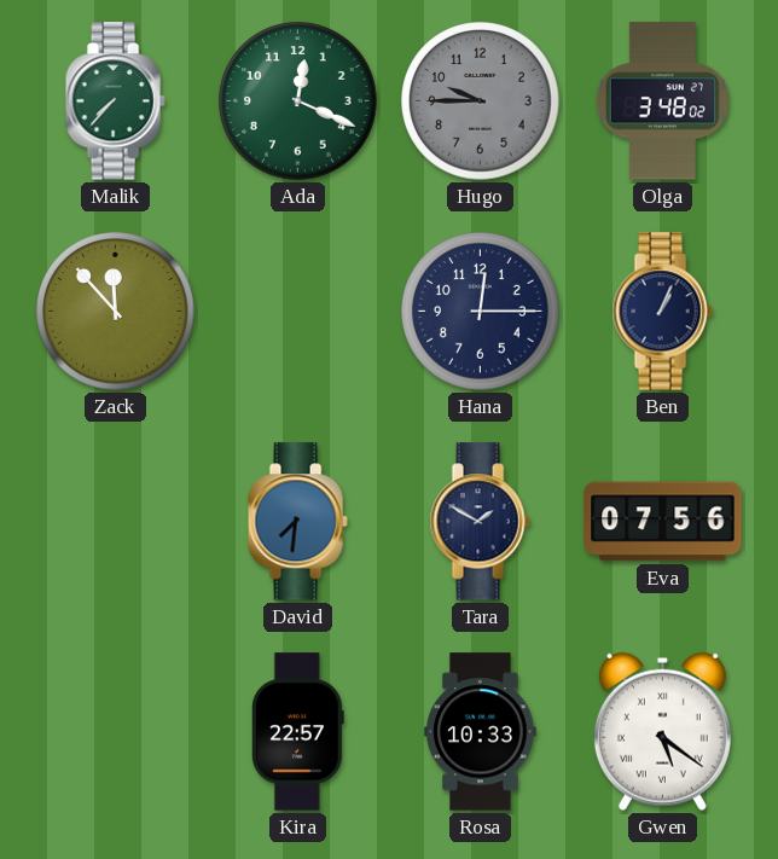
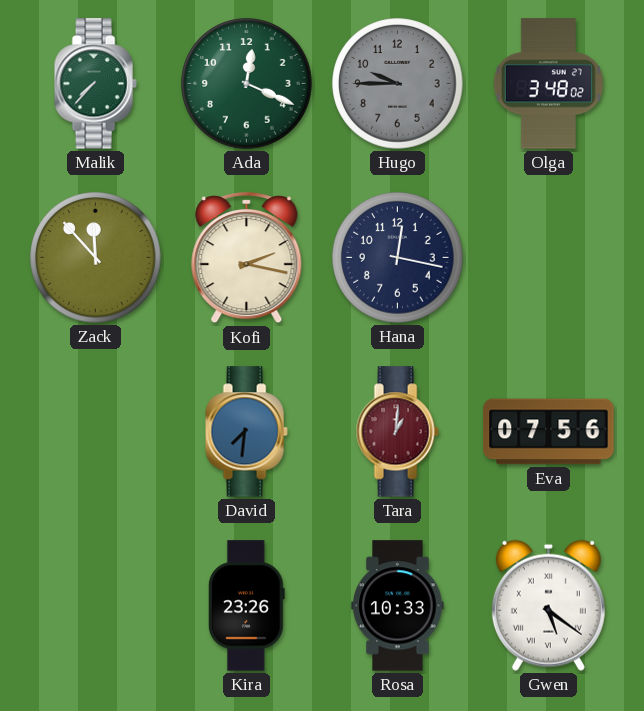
Kofi: none -> 2:17
Hana: 12:15 -> 12:17
Ben: 1:04 -> none
Tara: 1:50 -> 1:01
Tara dial: navy -> burgundy
Kira: 22:57 -> 23:26
